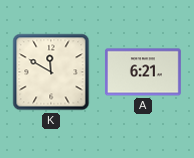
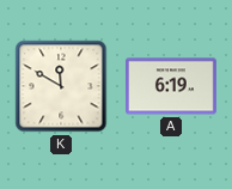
A: 6:21 -> 6:19
